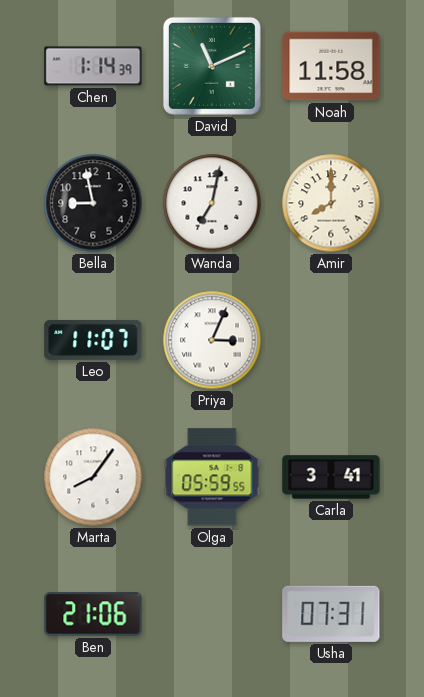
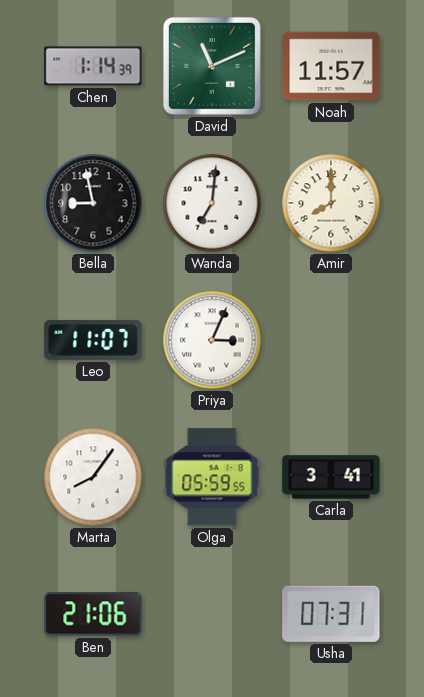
Noah: 11:58 -> 11:57
Wanda: 7:02 -> 7:01
